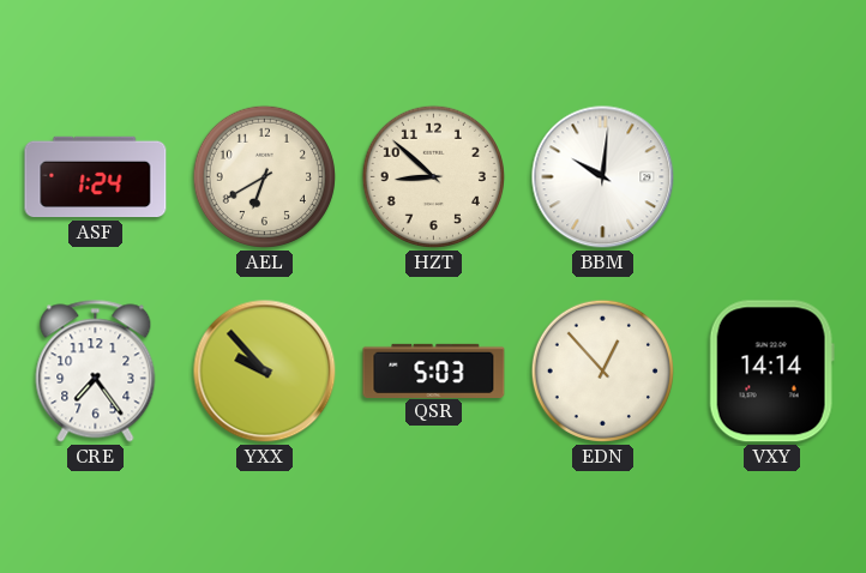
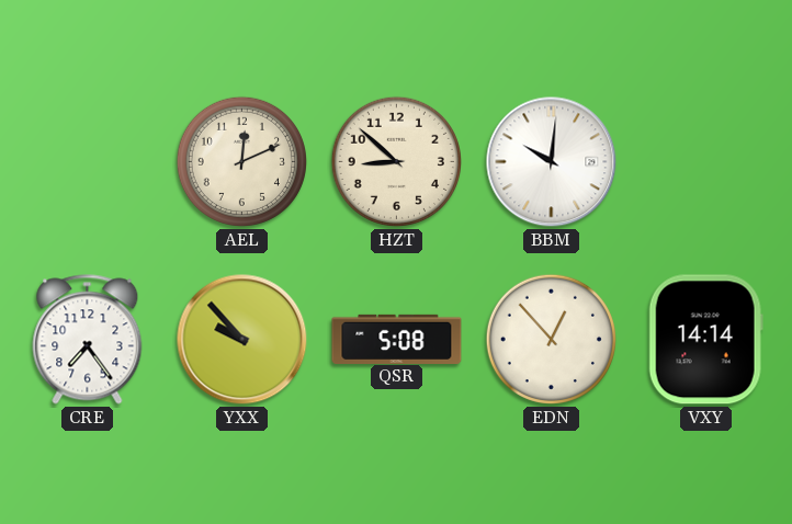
ASF: 1:24 -> none
AEL: 6:40 -> 12:11
QSR: 5:03 -> 5:08
